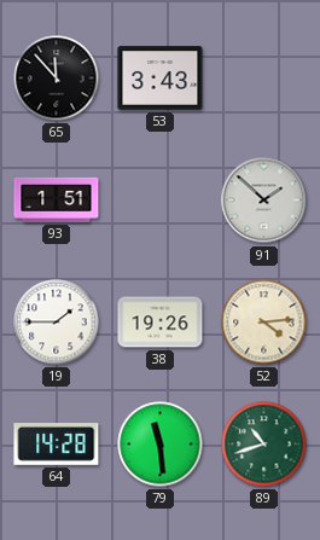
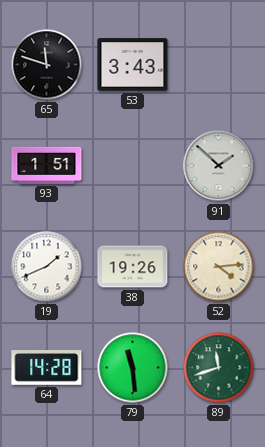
65: 11:53 -> 11:48
19: 1:45 -> 1:41
89: 10:42 -> 11:42
